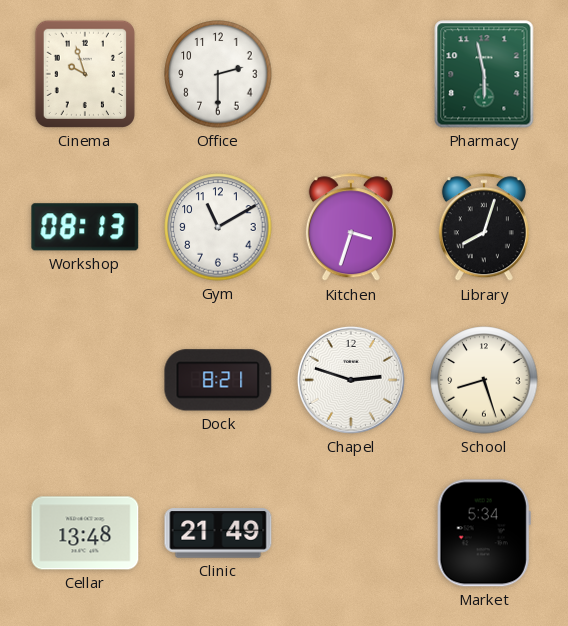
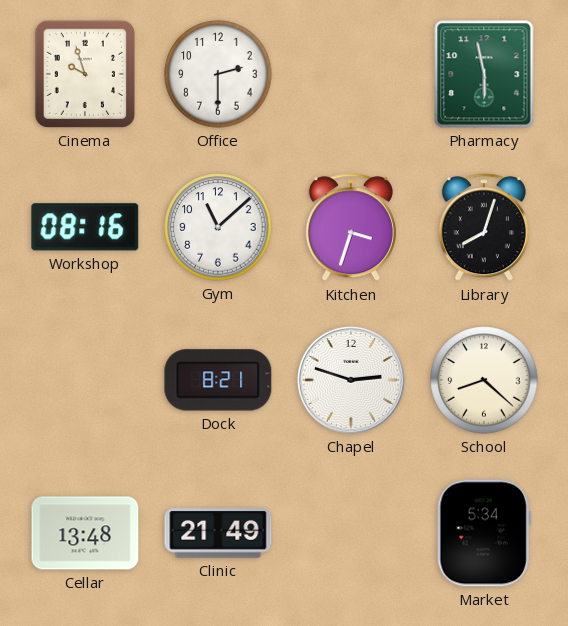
Workshop: 08:13 -> 08:16
Gym: 11:10 -> 11:08
School: 8:27 -> 8:22
